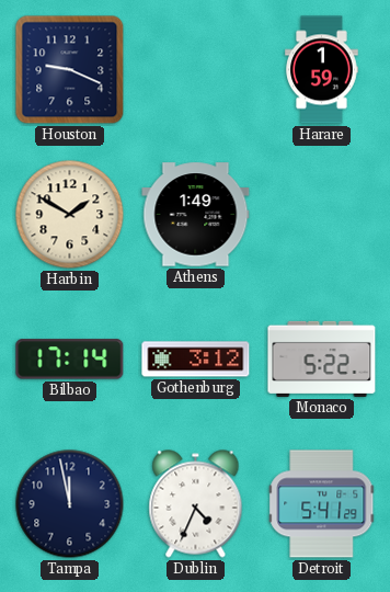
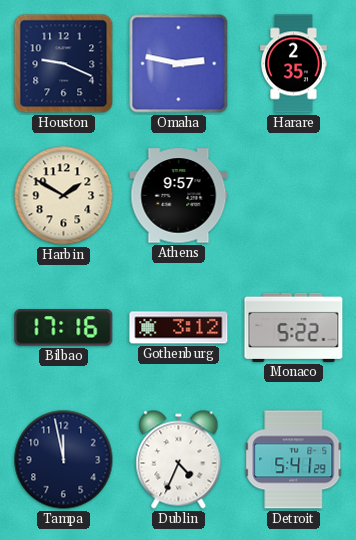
Omaha: none -> 2:47
Harare: 1:59 -> 2:35
Athens: 1:49 -> 9:57
Bilbao: 17:14 -> 17:16
